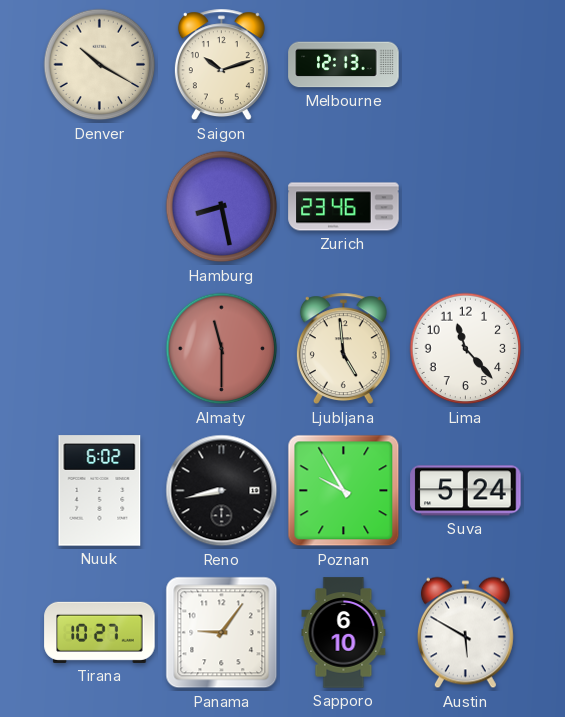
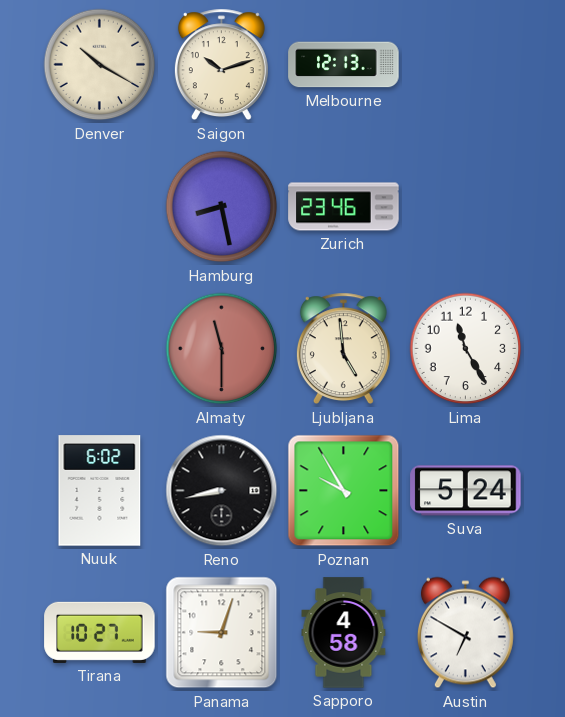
Lima: 11:23 -> 11:25
Panama: 9:06 -> 9:03
Sapporo: 6:10 -> 4:58
Austin: 5:50 -> 6:50
